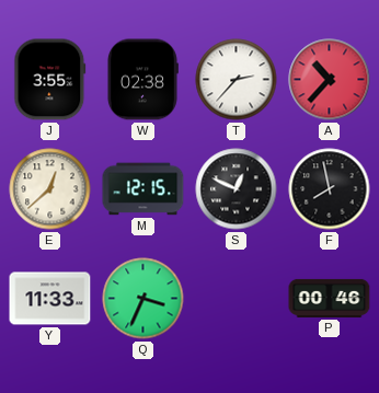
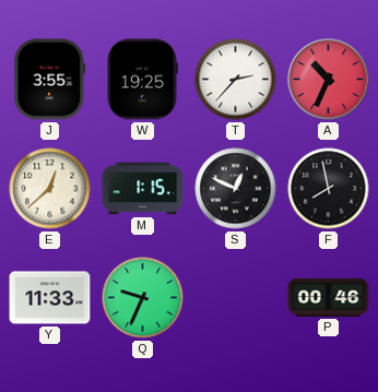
W: 02:38 -> 19:25
A: 10:37 -> 10:34
M: 12:15 -> 1:15
Q: 3:34 -> 9:34
